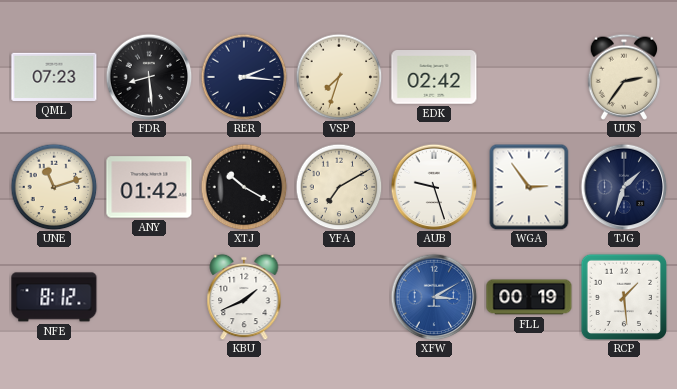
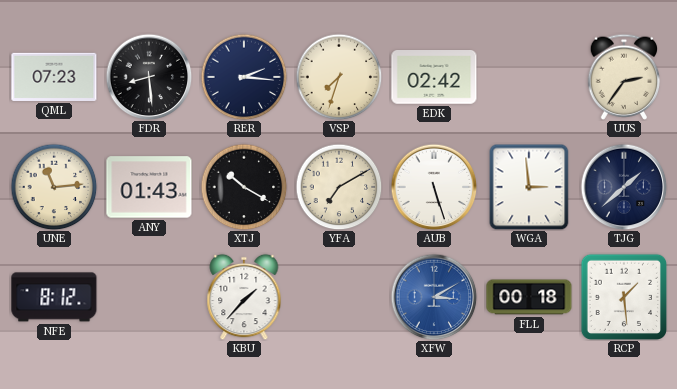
UNE: 11:12 -> 11:14
ANY: 01:42 -> 01:43
AUB: 9:27 -> 5:27
WGA: 2:54 -> 2:59
TJG: 1:33 -> 1:38
KBU: 1:41 -> 1:37
FLL: 00:19 -> 00:18
